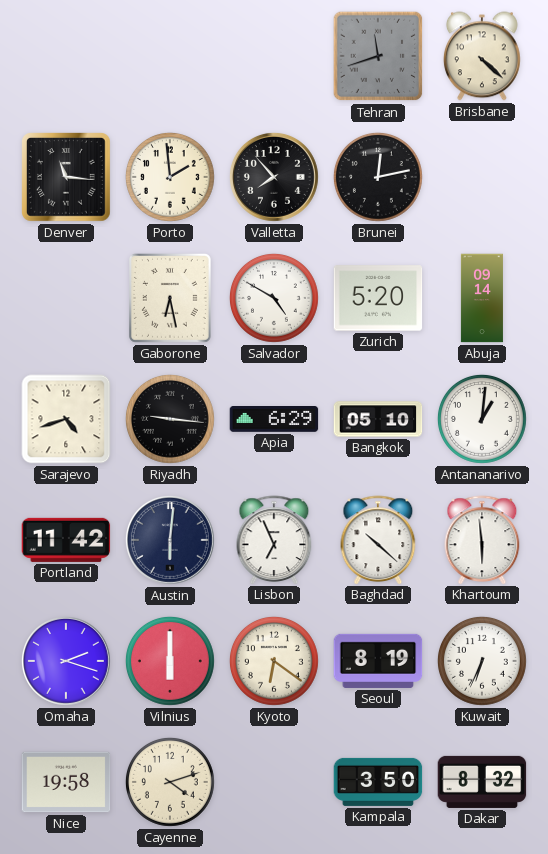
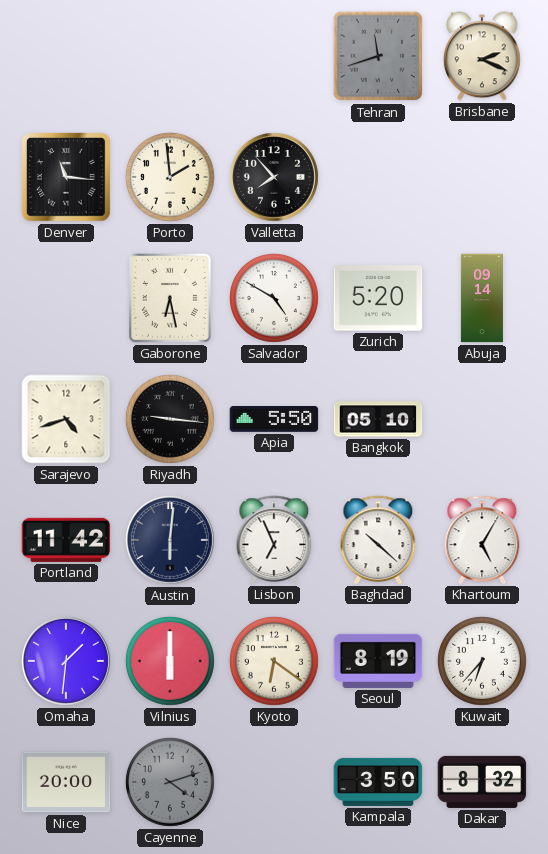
Brisbane: 4:22 -> 2:19
Brunei: 12:13 -> none
Apia: 6:29 -> 5:50
Antananarivo: 1:01 -> none
Khartoum: 5:59 -> 5:05
Omaha: 2:18 -> 1:31
Kuwait: 6:34 -> 6:37
Nice: 19:58 -> 20:00
Cayenne dial: cream -> grey
